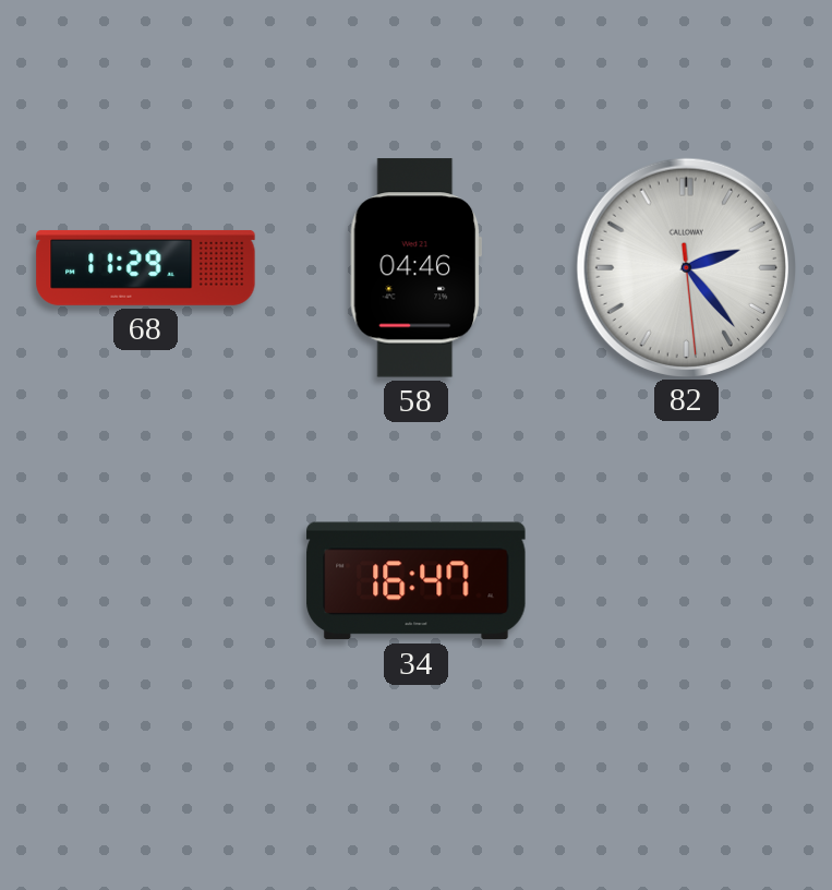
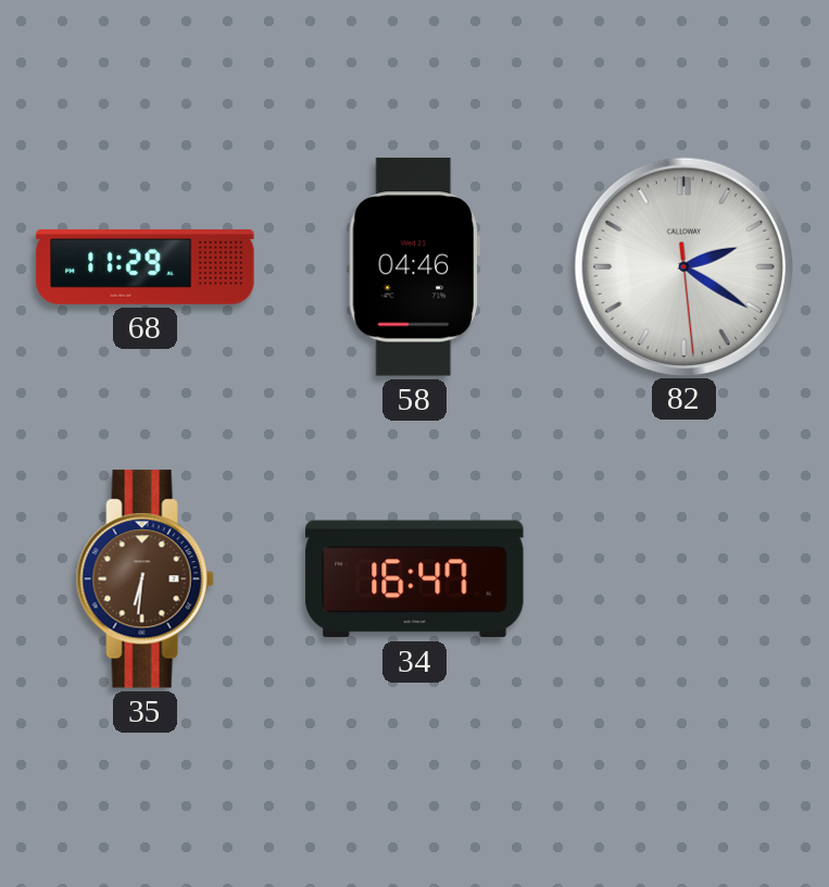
82: 2:23 -> 2:20
35: none -> 6:31
